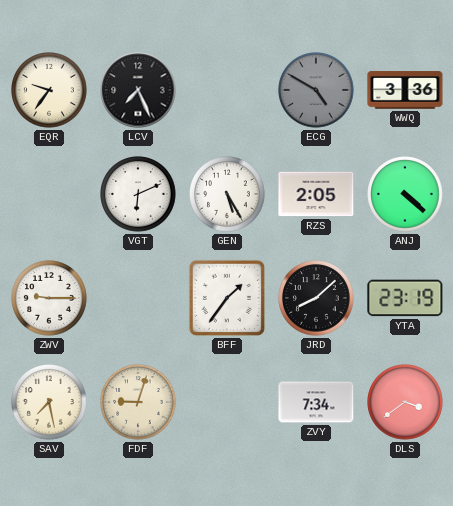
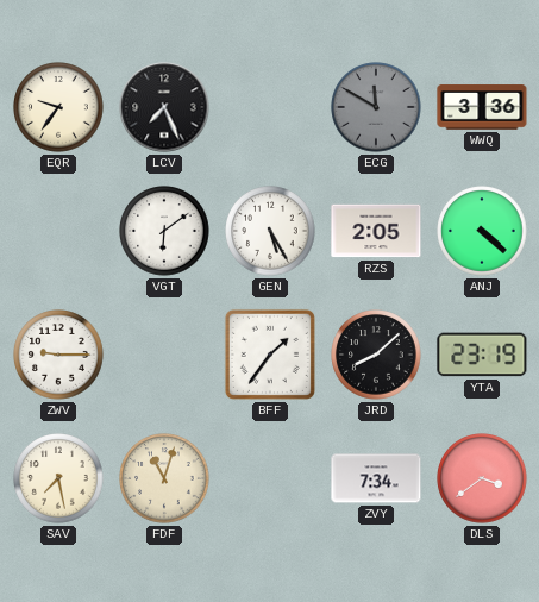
ECG: 4:50 -> 11:50
VGT: 6:11 -> 6:09
FDF: 9:03 -> 11:03
